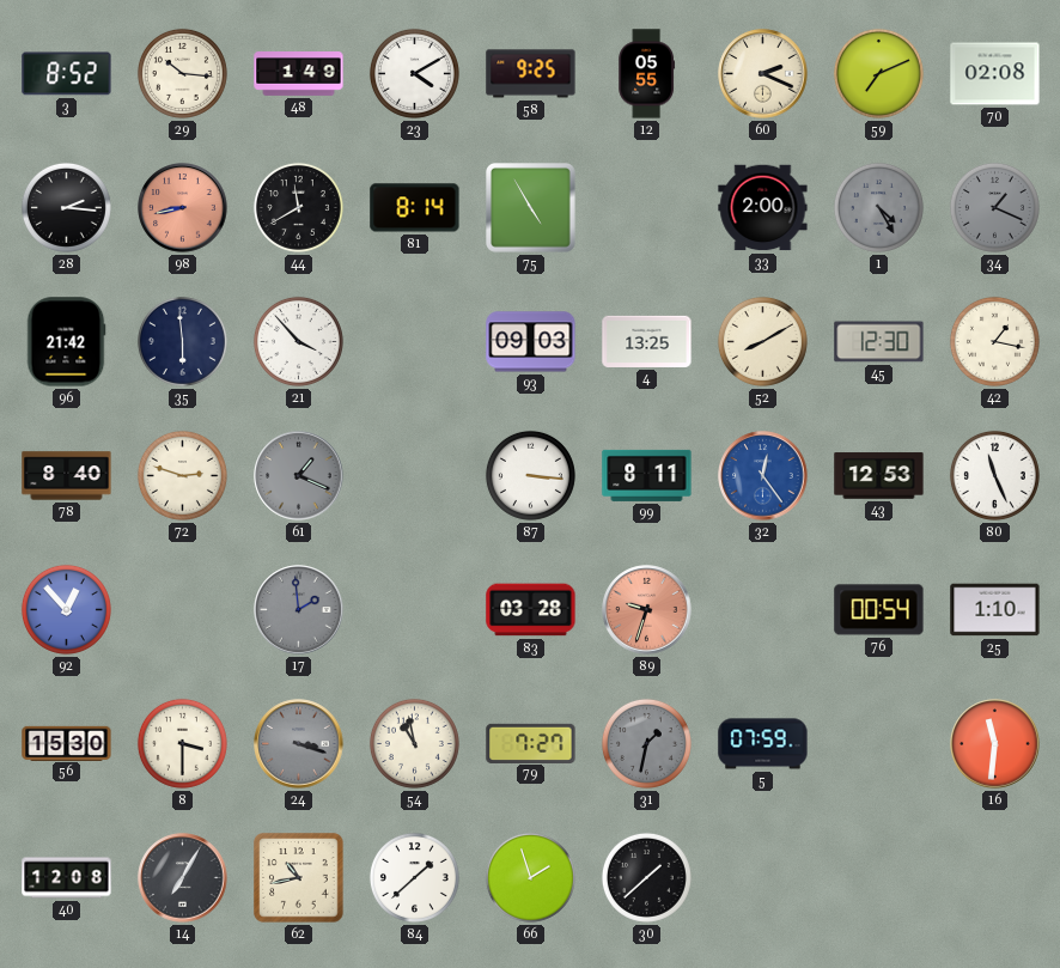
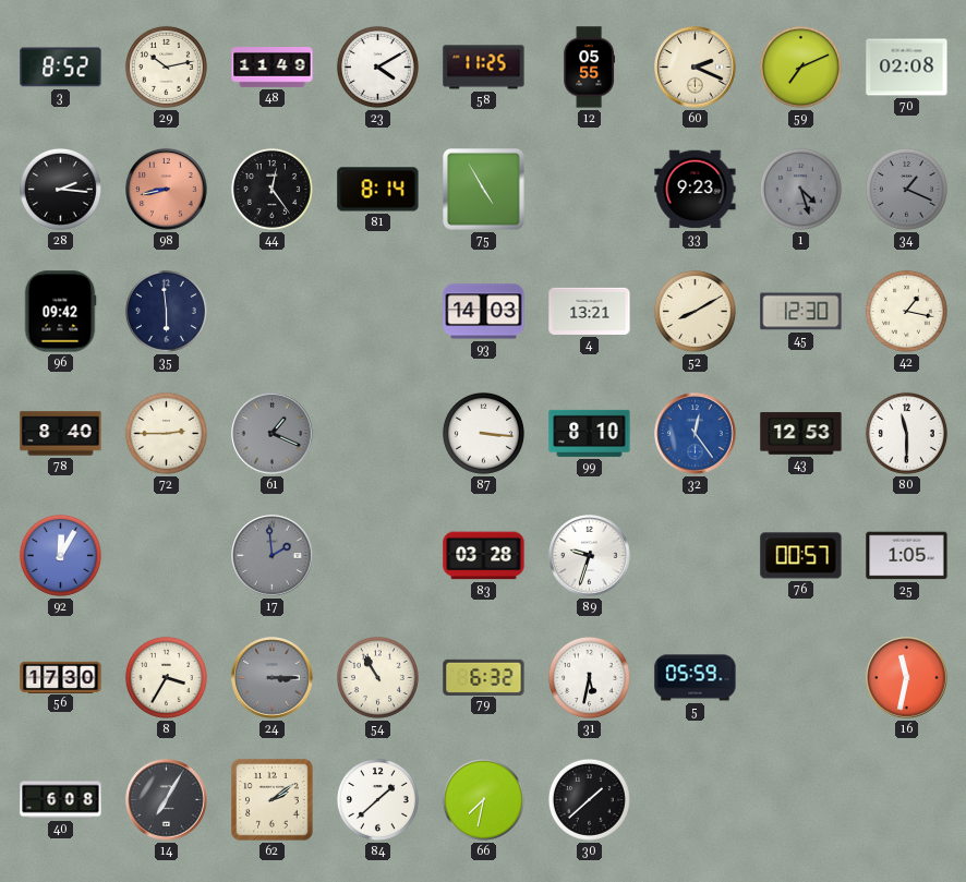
29: 10:16 -> 10:13
48: 1:49 -> 11:49
58: 9:25 -> 11:25
44: 11:40 -> 12:24
33: 2:00 -> 9:23
1: 4:25 -> 4:27
96: 21:42 -> 09:42
21: 3:53 -> none
93: 09:03 -> 14:03
4: 13:25 -> 13:21
72: 2:48 -> 2:45
99: 8:11 -> 8:10
80: 11:26 -> 11:30
92: 12:53 -> 12:05
89 dial: salmon -> white
76: 00:54 -> 00:57
25: 1:10 -> 1:05
56: 15:30 -> 17:30
8: 3:30 -> 3:35
24: 3:18 -> 3:15
54: 10:58 -> 10:55
79: 7:27 -> 6:32
31: 1:32 -> 5:32
31 dial: grey -> white
5: 07:59 -> 05:59
16: 11:31 -> 11:32
40: 12:08 -> 6:08
62: 10:43 -> 2:09
66: 1:57 -> 7:32
